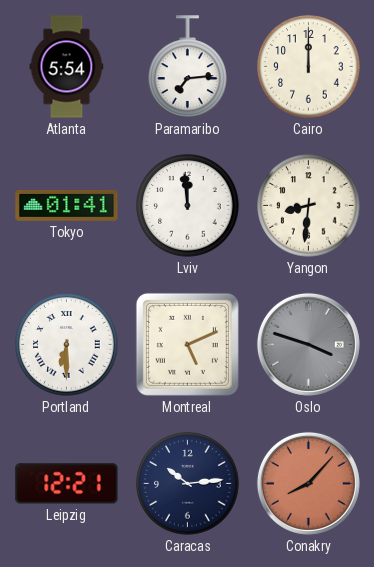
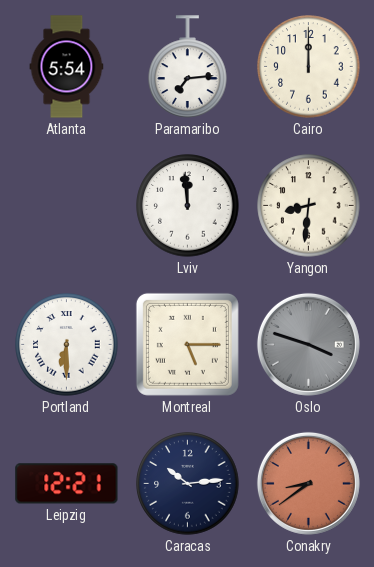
Tokyo: 01:41 -> none
Montreal: 5:11 -> 5:15
Conakry: 8:07 -> 8:39
